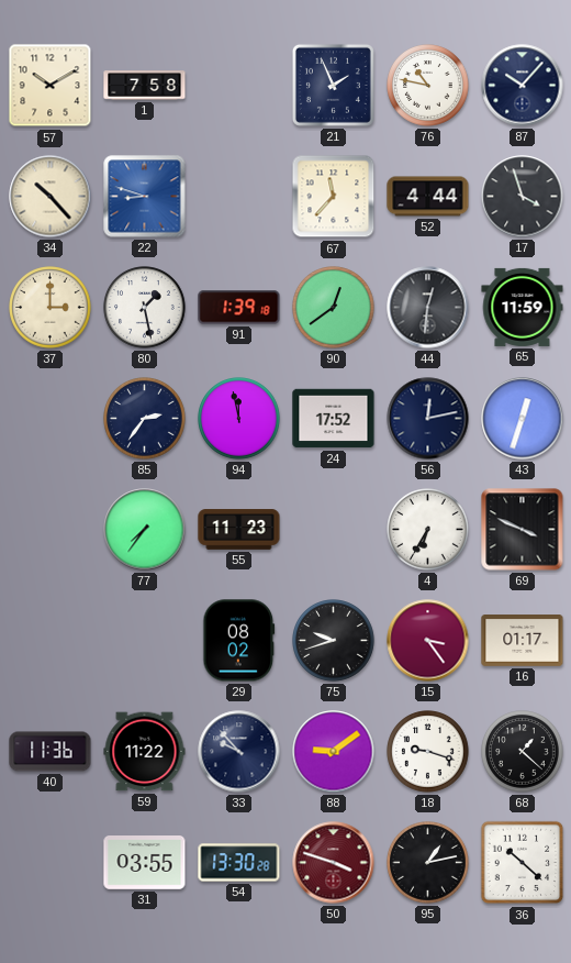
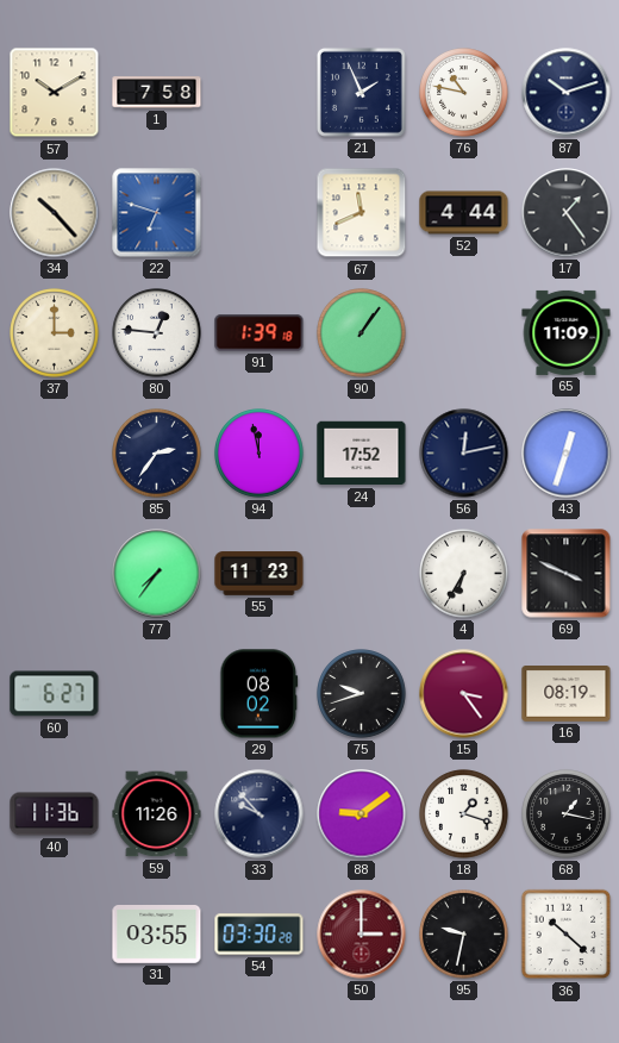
87: 10:07 -> 10:12
22: 8:48 -> 6:48
67: 11:37 -> 11:41
17: 3:57 -> 1:24
80: 1:28 -> 12:46
90: 12:39 -> 1:06
44: 12:31 -> none
65: 11:59 -> 11:09
60: none -> 6:27
16: 01:17 -> 08:19
59: 11:22 -> 11:26
18: 9:18 -> 1:18
68: 1:22 -> 1:17
54: 13:30 -> 03:30
50: 3:48 -> 3:00
95: 1:13 -> 9:32
